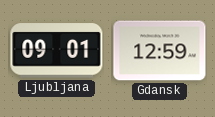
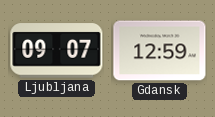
Ljubljana: 09:01 -> 09:07
